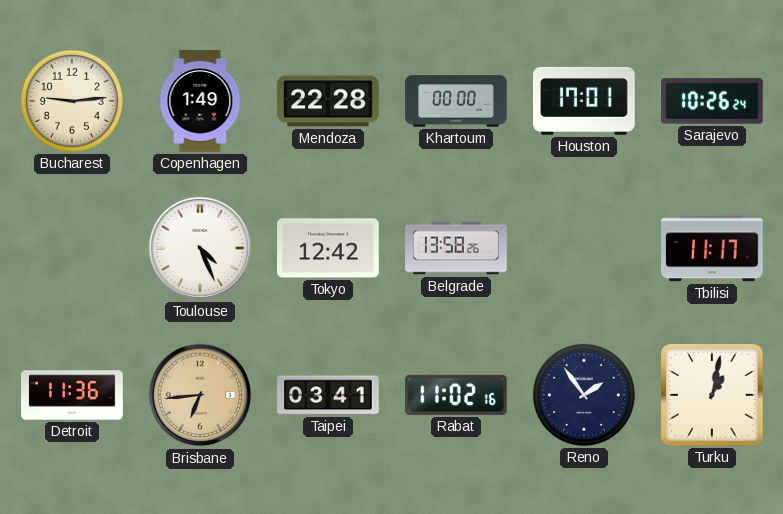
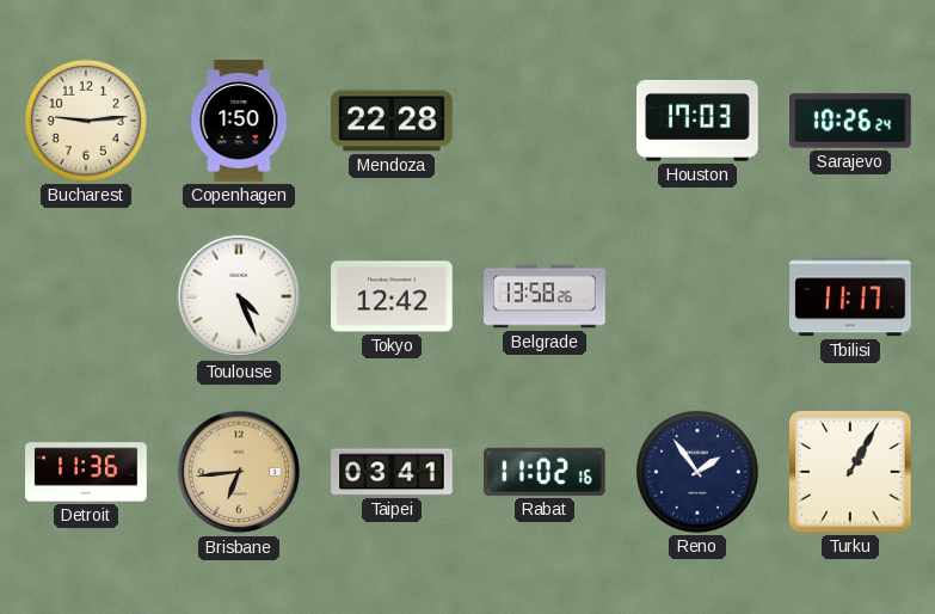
Copenhagen: 1:49 -> 1:50
Khartoum: 00:00 -> none
Houston: 17:01 -> 17:03
Turku: 1:02 -> 1:05
